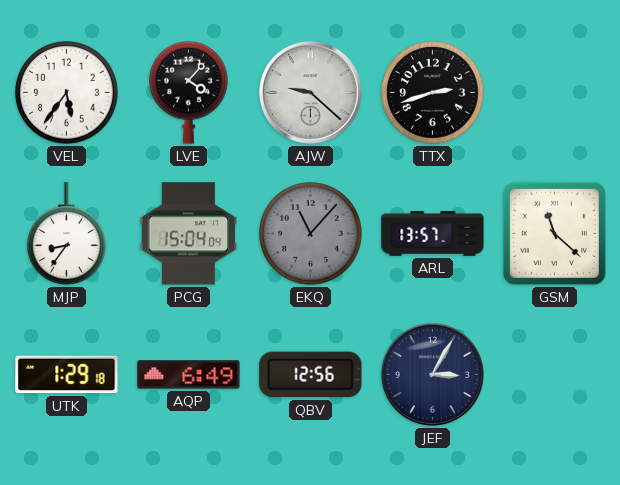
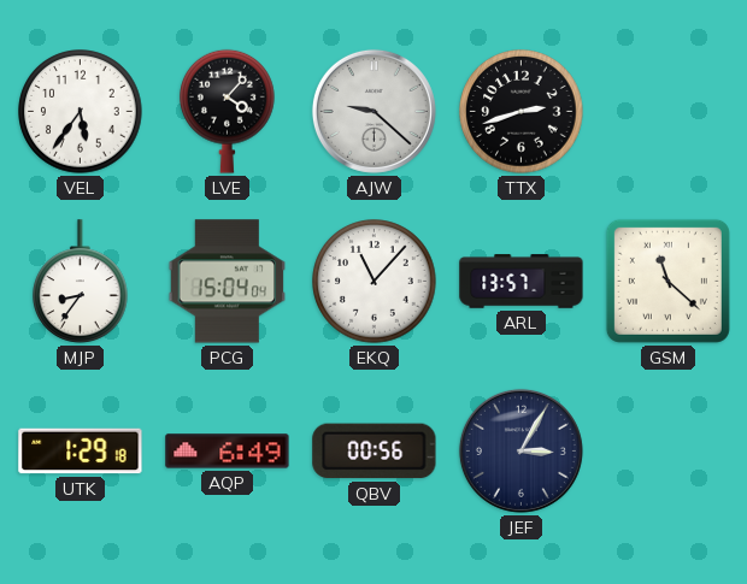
EKQ dial: grey -> white
QBV: 12:56 -> 00:56
